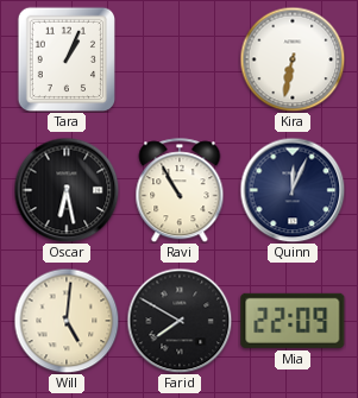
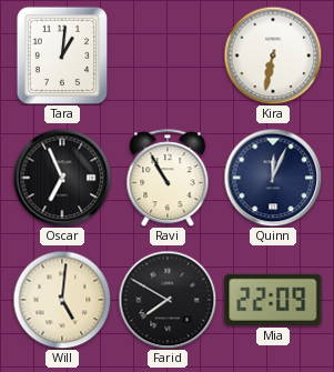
Tara: 1:04 -> 1:01
Oscar: 6:28 -> 6:56
